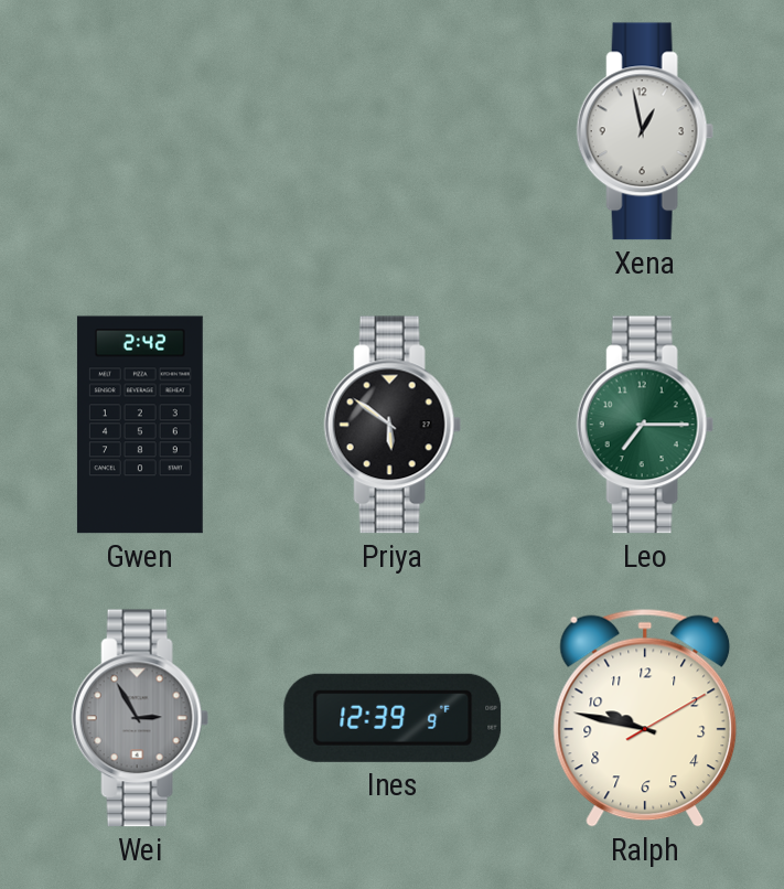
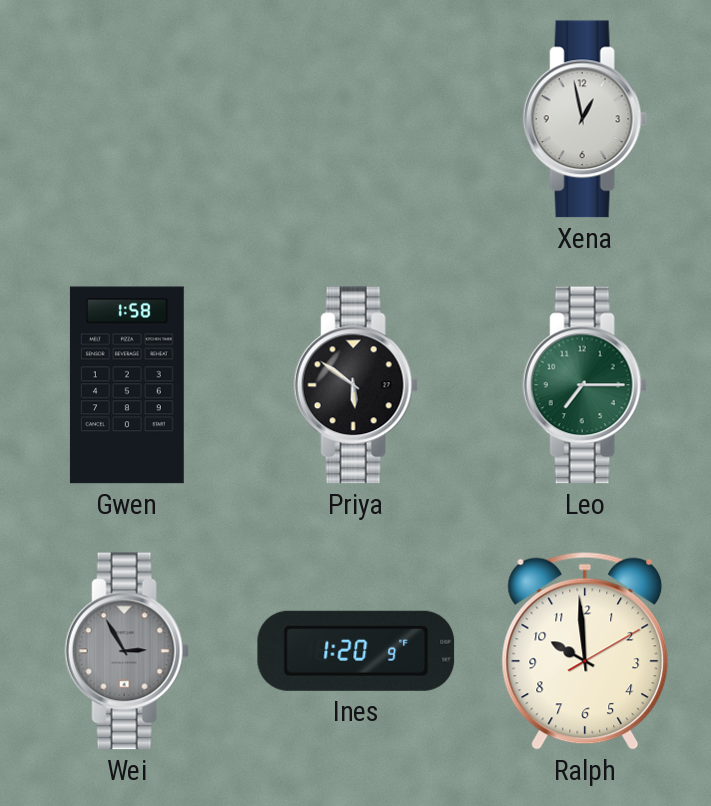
Gwen: 2:42 -> 1:58
Ines: 12:39 -> 1:20
Ralph: 9:47 -> 9:59
